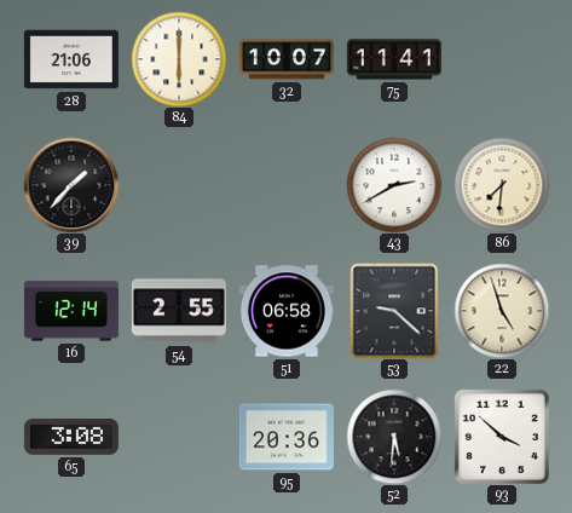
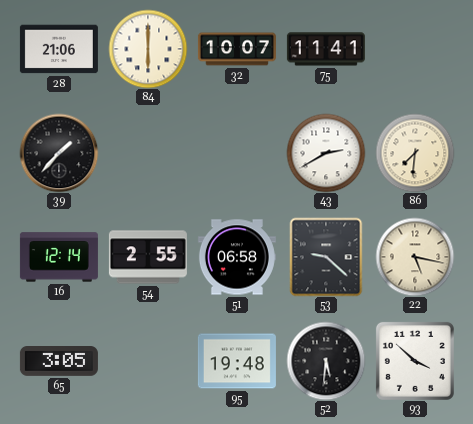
22: 4:57 -> 5:17
65: 3:08 -> 3:05
95: 20:36 -> 19:48
